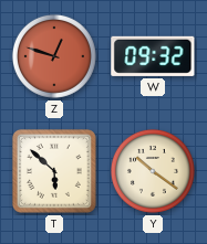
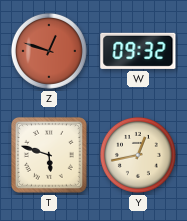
T: 5:52 -> 5:48
Y: 10:21 -> 12:43
